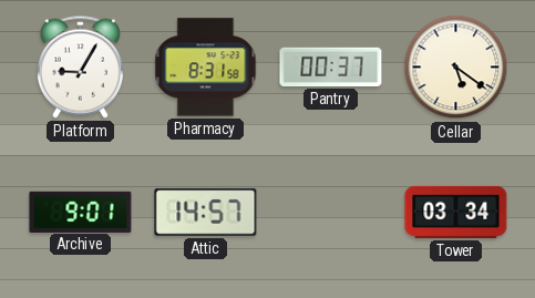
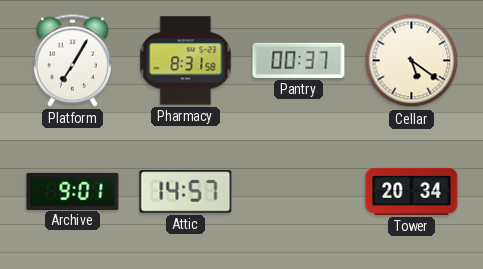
Platform: 9:05 -> 7:05
Tower: 03:34 -> 20:34
